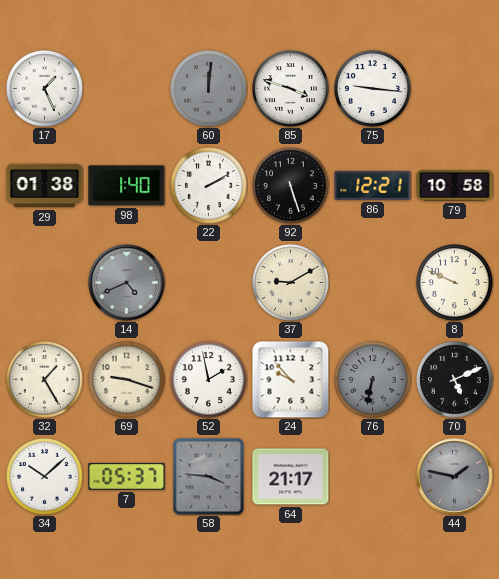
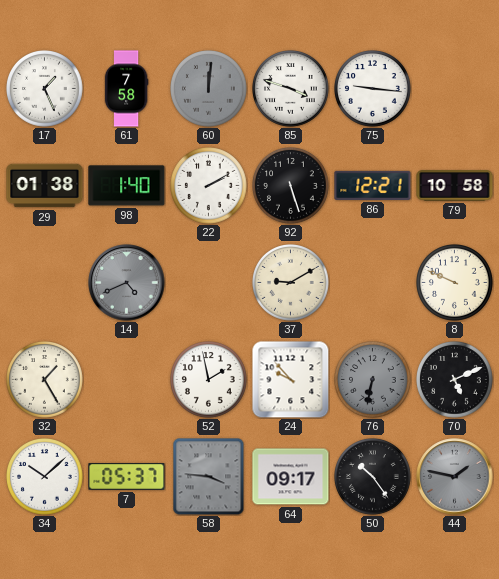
61: none -> 7:58
69: 9:18 -> none
64: 21:17 -> 09:17
50: none -> 10:24
